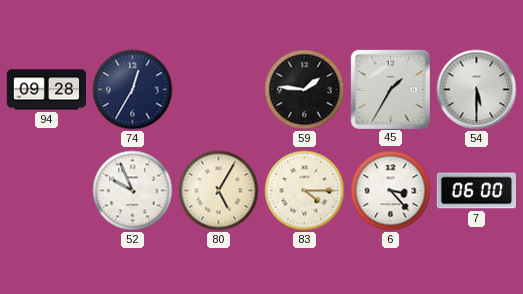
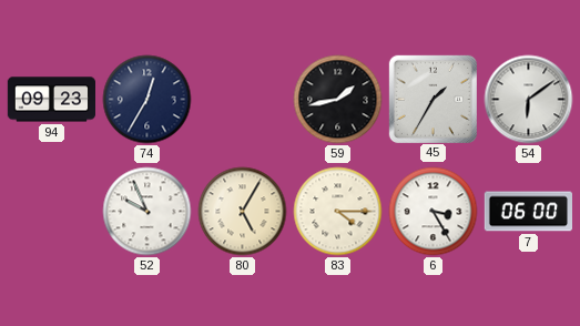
94: 09:28 -> 09:23
59: 1:46 -> 1:43
54: 5:30 -> 6:09
6: 3:23 -> 3:25
